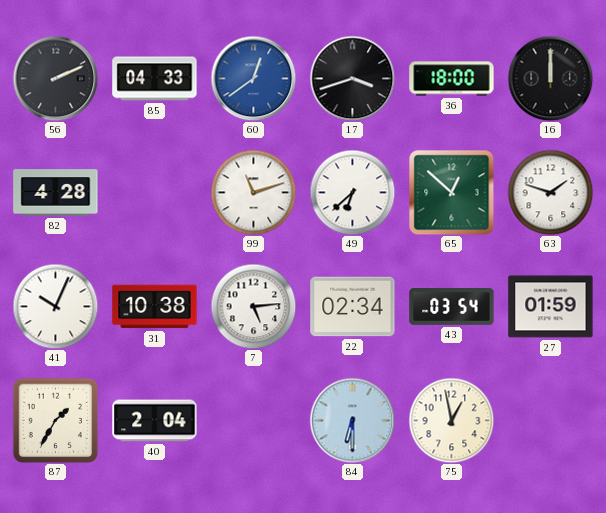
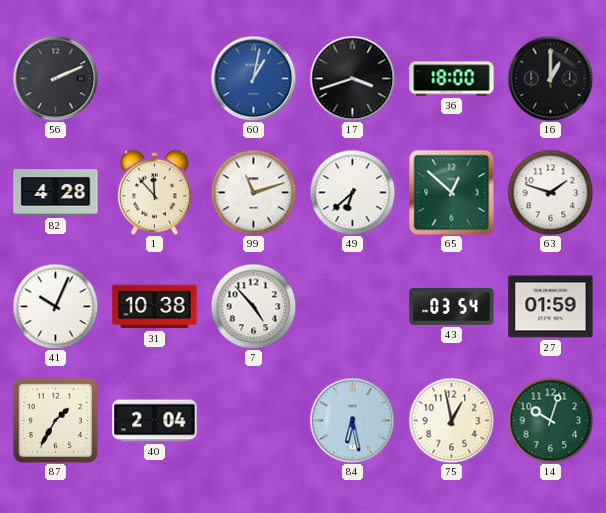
85: 04:33 -> none
60: 12:39 -> 1:02
16: 12:00 -> 1:00
1: none -> 11:53
7: 5:14 -> 4:53
22: 02:34 -> none
84: 6:30 -> 6:28
14: none -> 10:03
